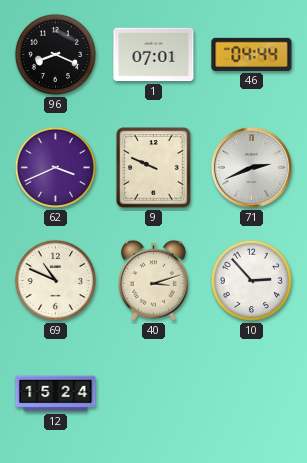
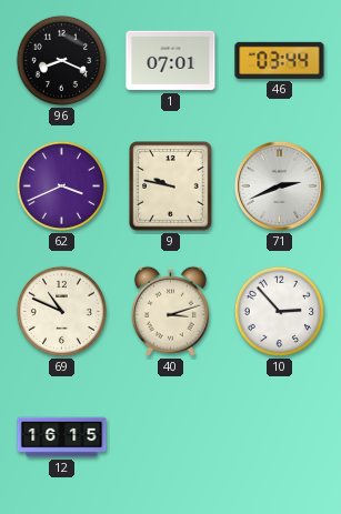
46: 04:44 -> 03:44
9: 9:49 -> 9:47
12: 15:24 -> 16:15
